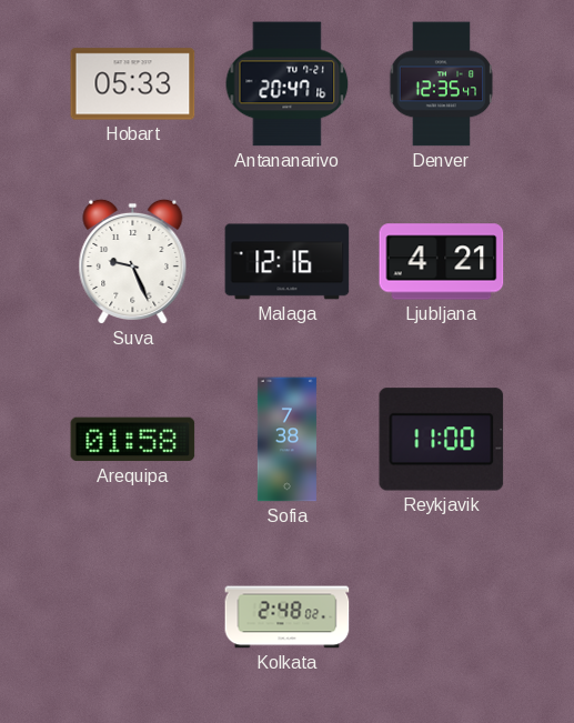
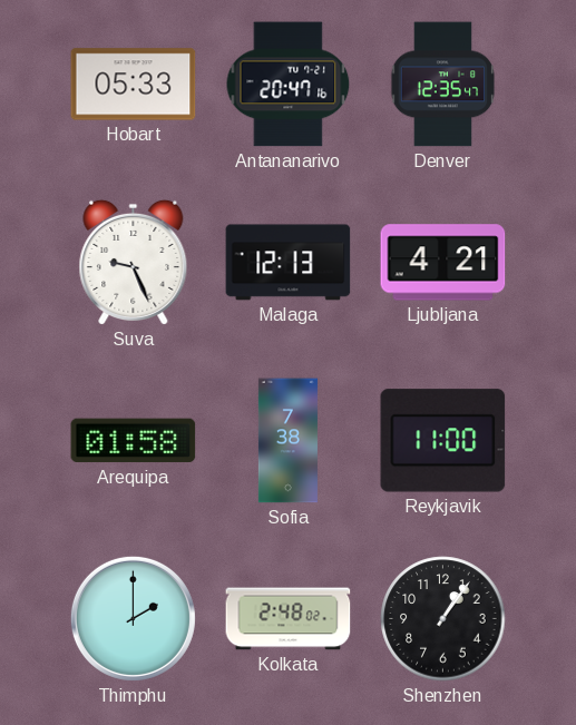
Malaga: 12:16 -> 12:13
Thimphu: none -> 2:00
Shenzhen: none -> 1:06
